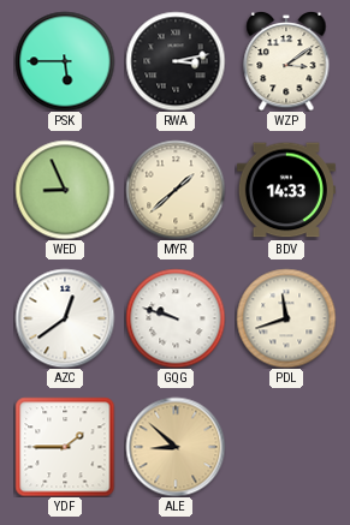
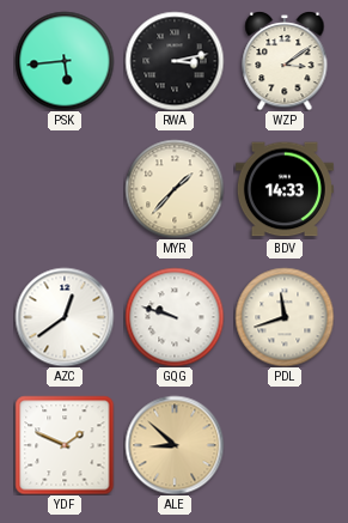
PSK: 5:45 -> 5:44
WED: 8:56 -> none
MYR: 1:38 -> 1:37
YDF: 1:45 -> 1:49
